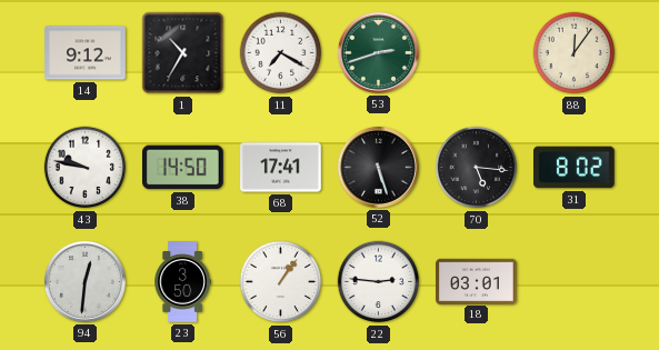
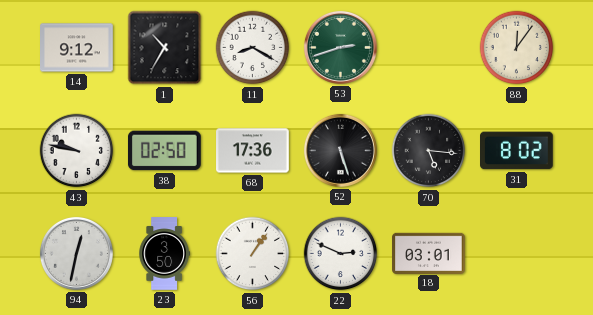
11: 7:20 -> 8:20
38: 14:50 -> 02:50
68: 17:41 -> 17:36
94: 12:31 -> 12:32
22: 2:46 -> 2:49
